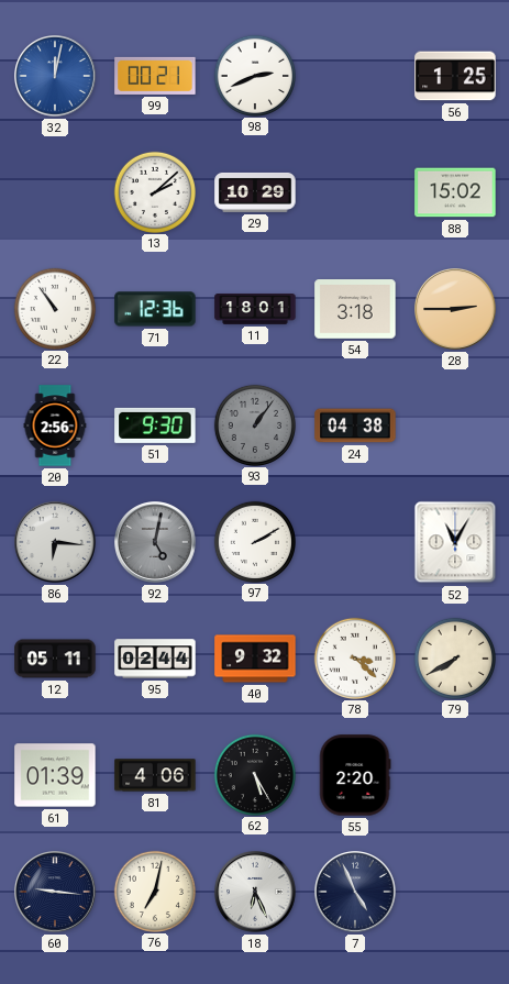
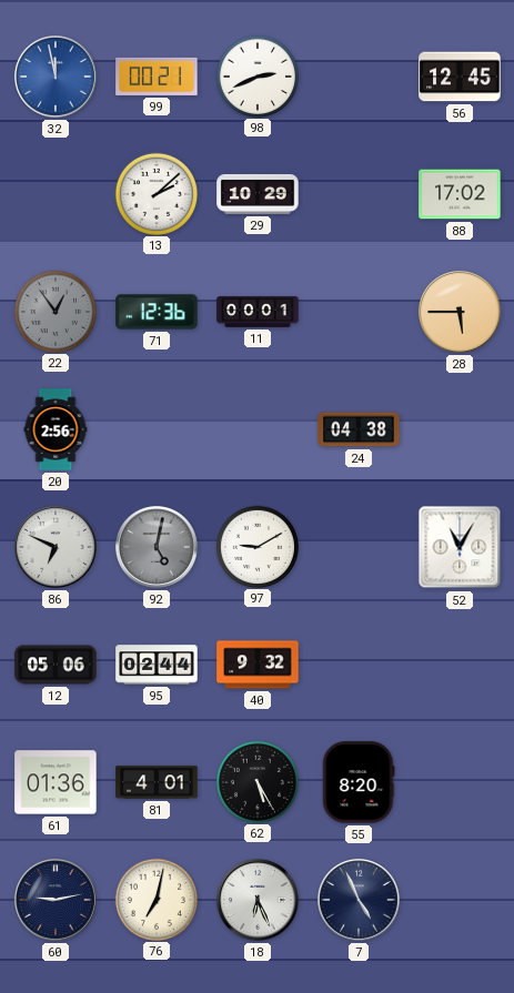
32: 12:02 -> 11:58
56: 1:25 -> 12:45
88: 15:02 -> 17:02
22: 10:54 -> 12:54
22 dial: white -> grey
11: 18:01 -> 00:01
54: 3:18 -> none
28: 2:45 -> 5:45
51: 9:30 -> none
93: 1:06 -> none
86: 6:16 -> 6:49
97: 2:10 -> 9:10
12: 05:11 -> 05:06
78: 3:22 -> none
79: 7:40 -> none
61: 01:39 -> 01:36
81: 4:06 -> 4:01
55: 2:20 -> 8:20
60: 9:16 -> 9:13
